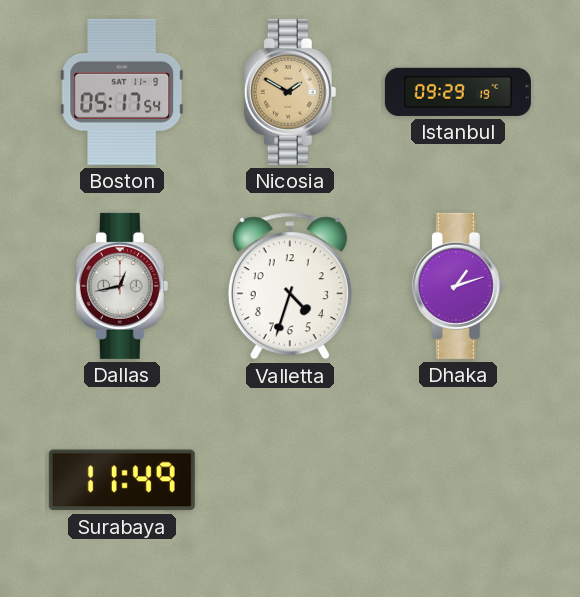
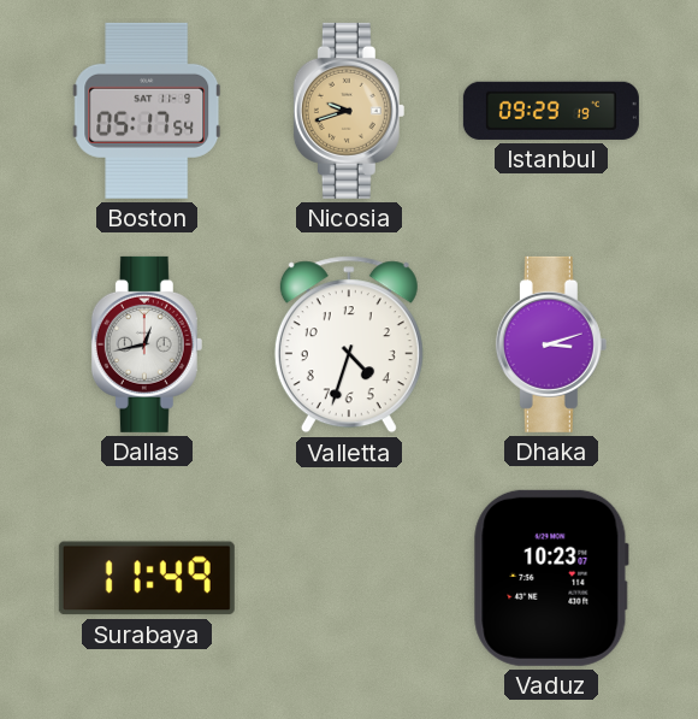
Nicosia: 1:50 -> 9:42
Dhaka: 1:12 -> 3:12
Vaduz: none -> 10:23
